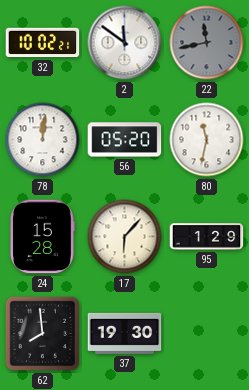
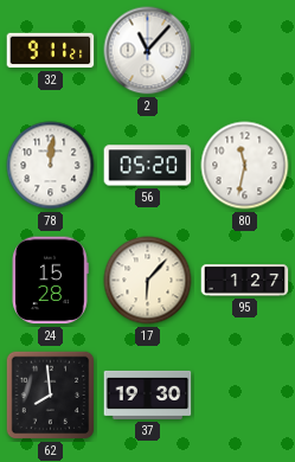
32: 10:02 -> 9:11
2: 11:51 -> 11:07
22: 11:43 -> none
95: 1:29 -> 1:27
